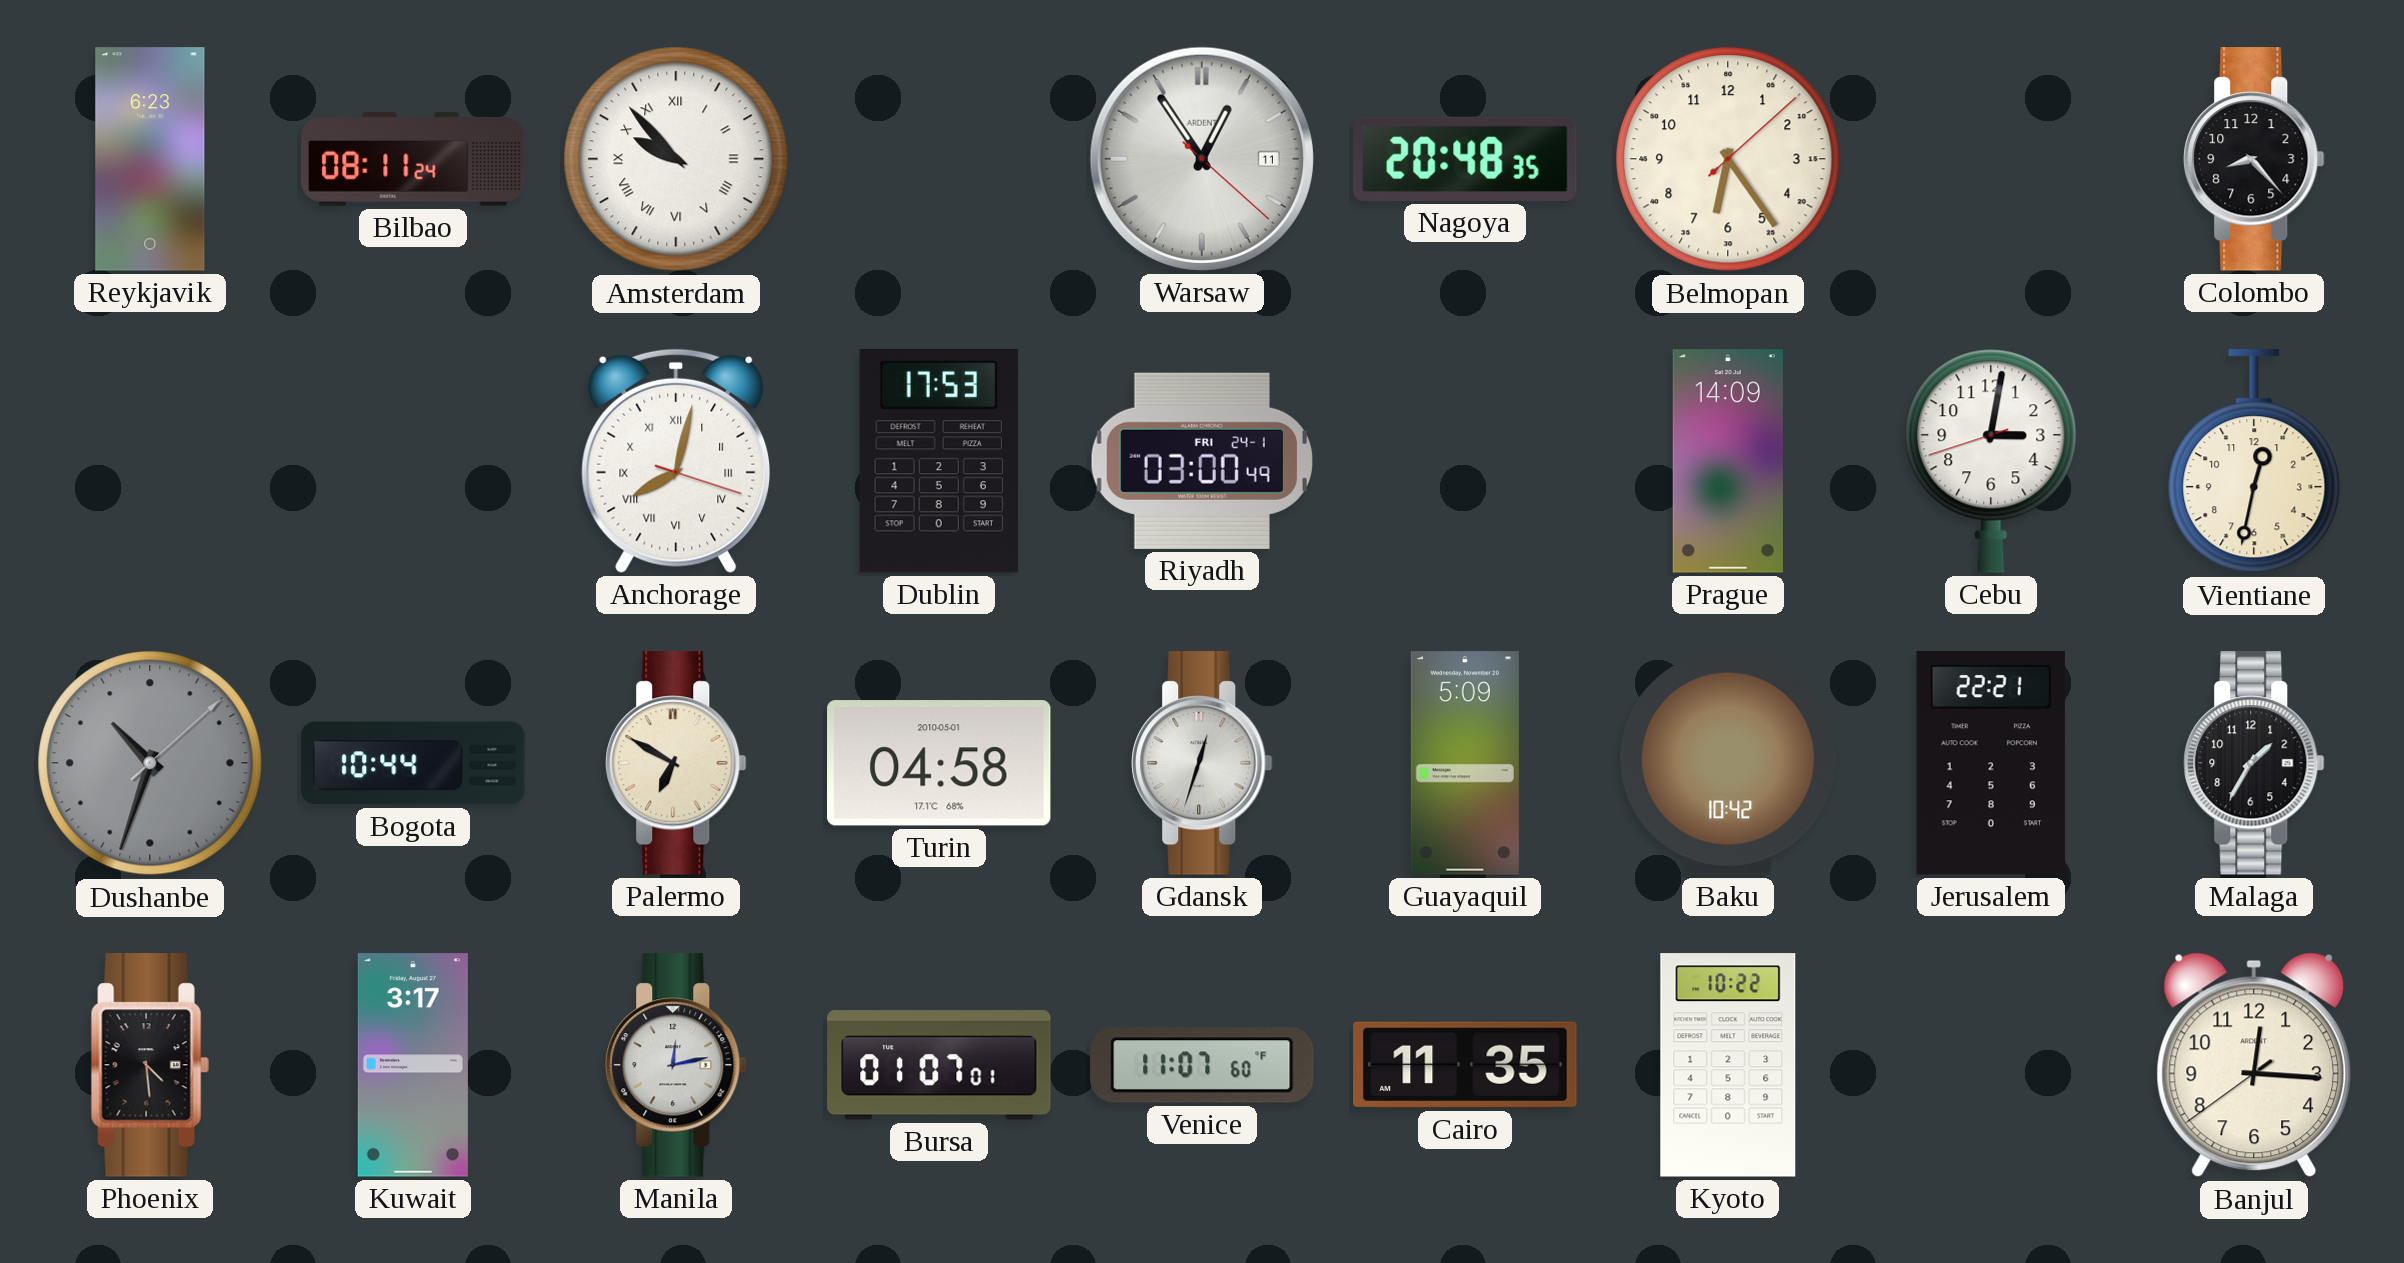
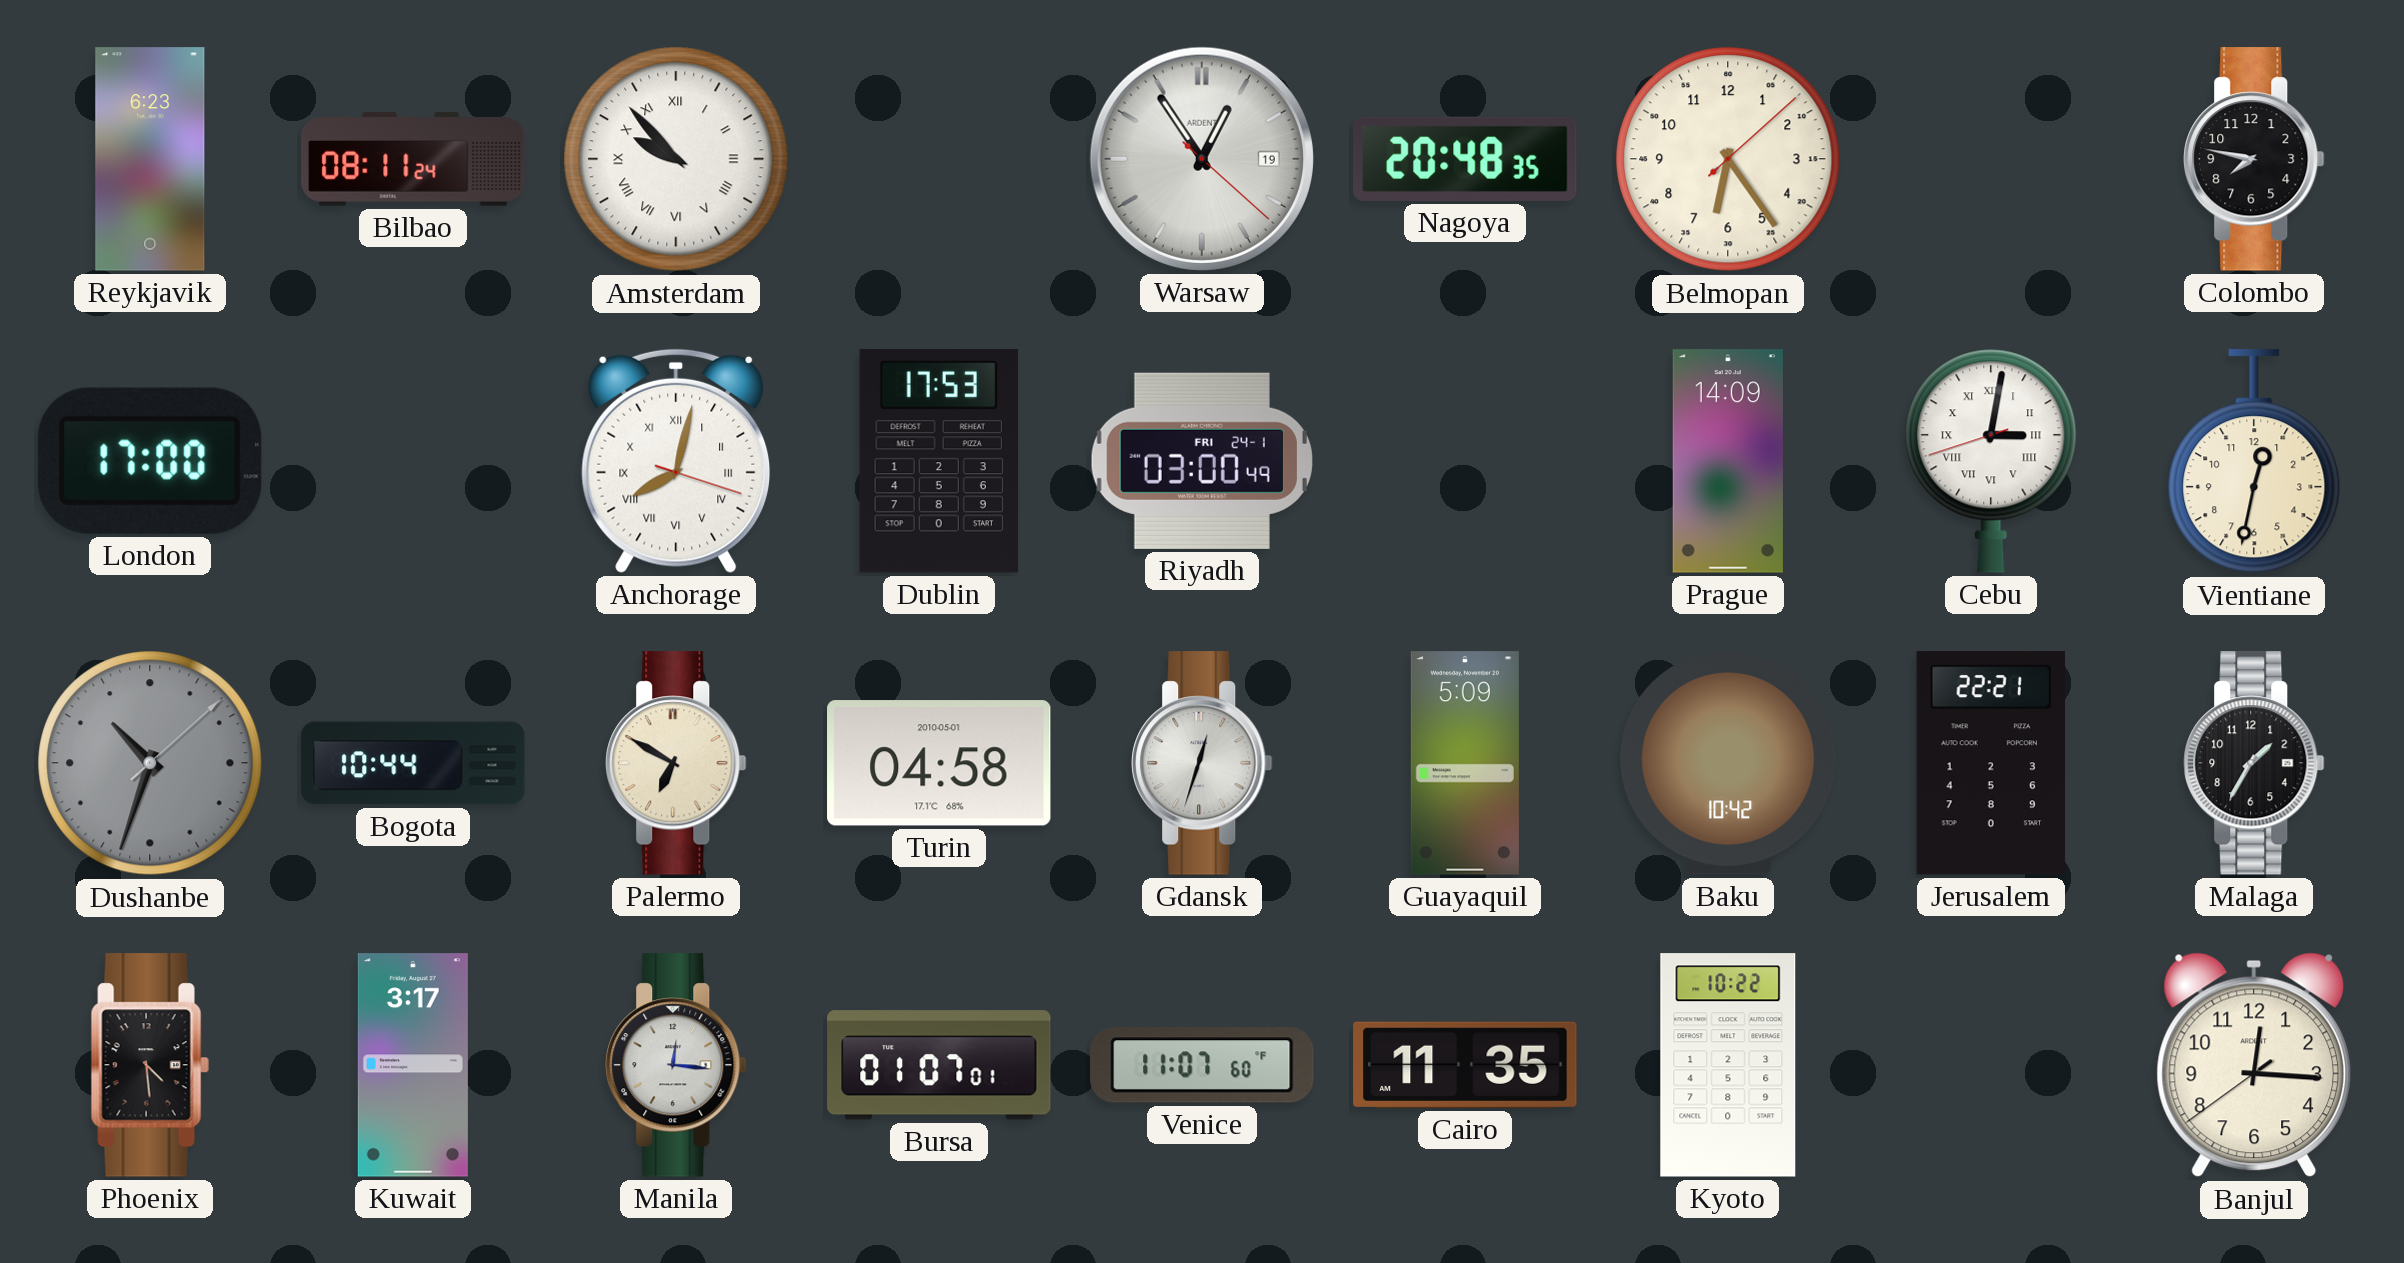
Warsaw date: 11 -> 19
Colombo: 8:23 -> 7:47
London: none -> 17:00
Cebu numerals: Arabic -> Roman
Manila: 12:13 -> 12:16
